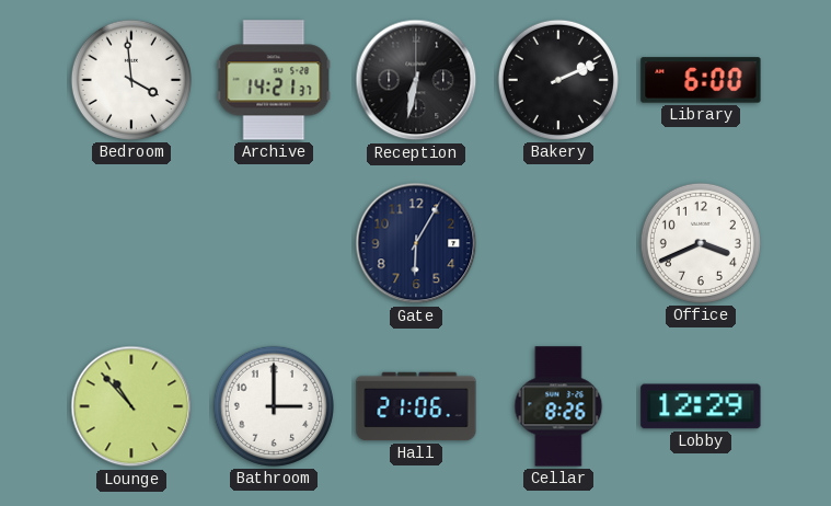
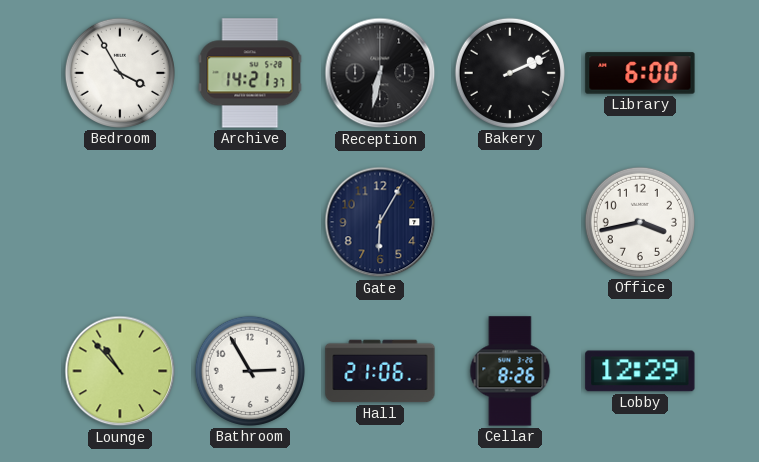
Bedroom: 3:59 -> 3:55
Office: 3:41 -> 3:43
Bathroom: 3:00 -> 2:55
